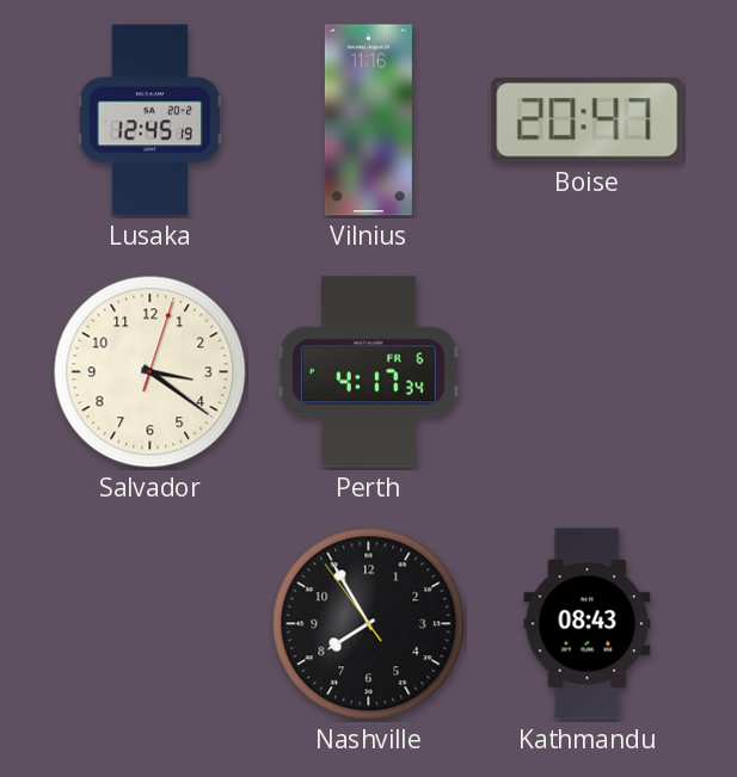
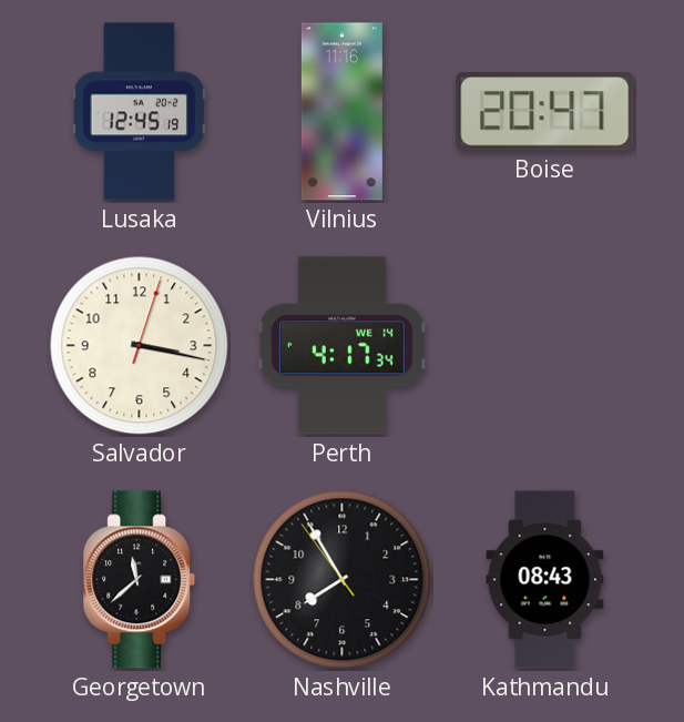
Salvador: 3:21 -> 3:17
Perth date: FR 6 -> WE 14
Georgetown: none -> 11:38
